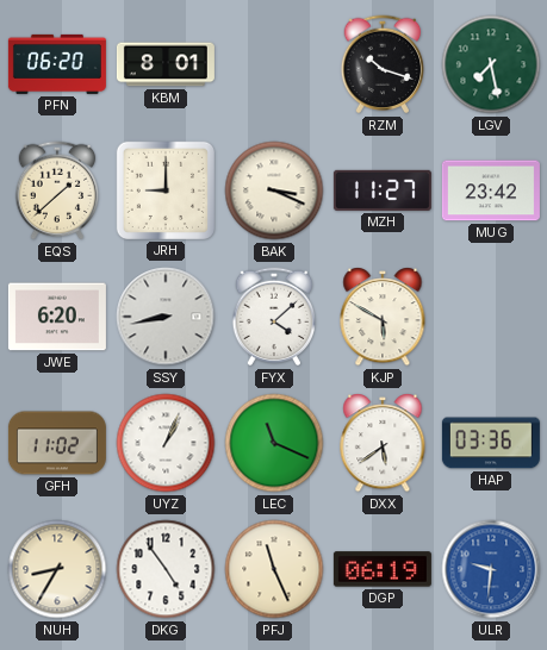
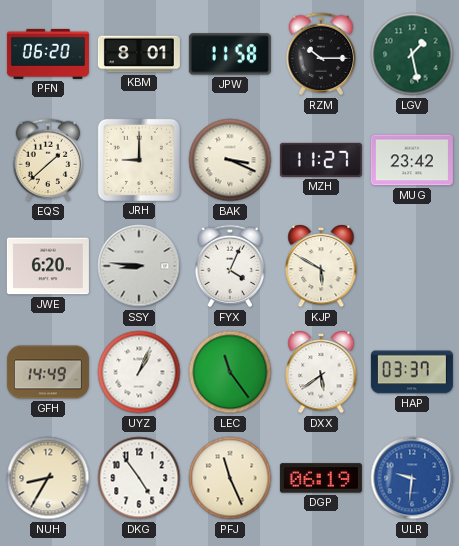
JPW: none -> 11:58
RZM: 10:18 -> 10:15
LGV: 7:28 -> 1:28
SSY: 8:43 -> 8:46
FYX: 4:08 -> 4:04
GFH: 11:02 -> 14:49
LEC: 11:19 -> 11:24
HAP: 03:36 -> 03:37
